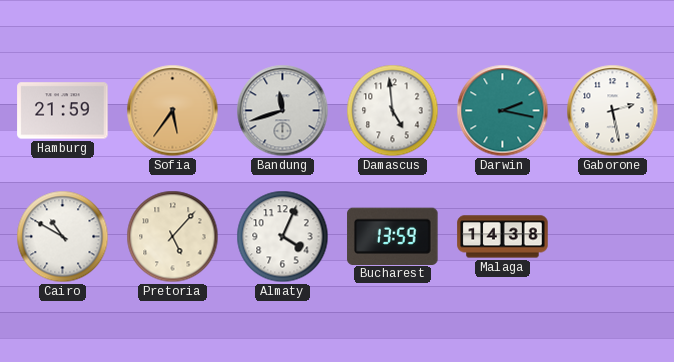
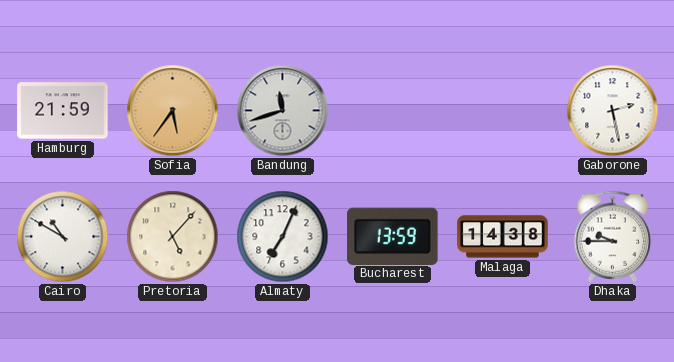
Damascus: 4:59 -> none
Darwin: 2:17 -> none
Almaty: 4:04 -> 7:04
Dhaka: none -> 9:45
